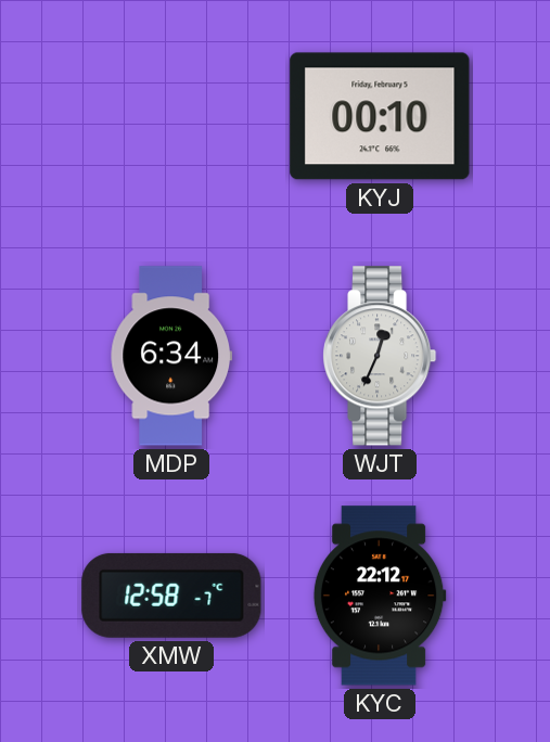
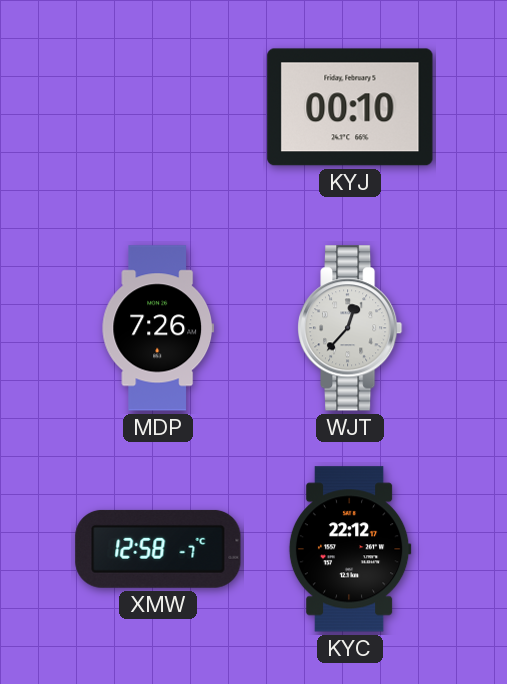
MDP: 6:34 -> 7:26
WJT: 12:34 -> 12:37
